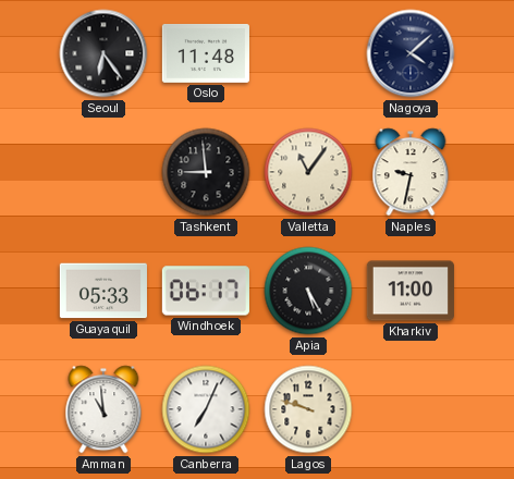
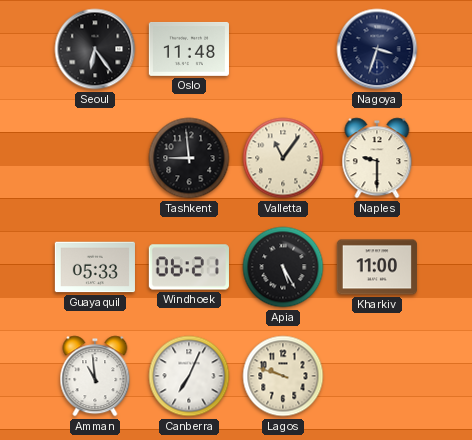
Nagoya: 4:08 -> 3:33
Naples: 9:32 -> 9:30
Windhoek: 06:17 -> 06:21
